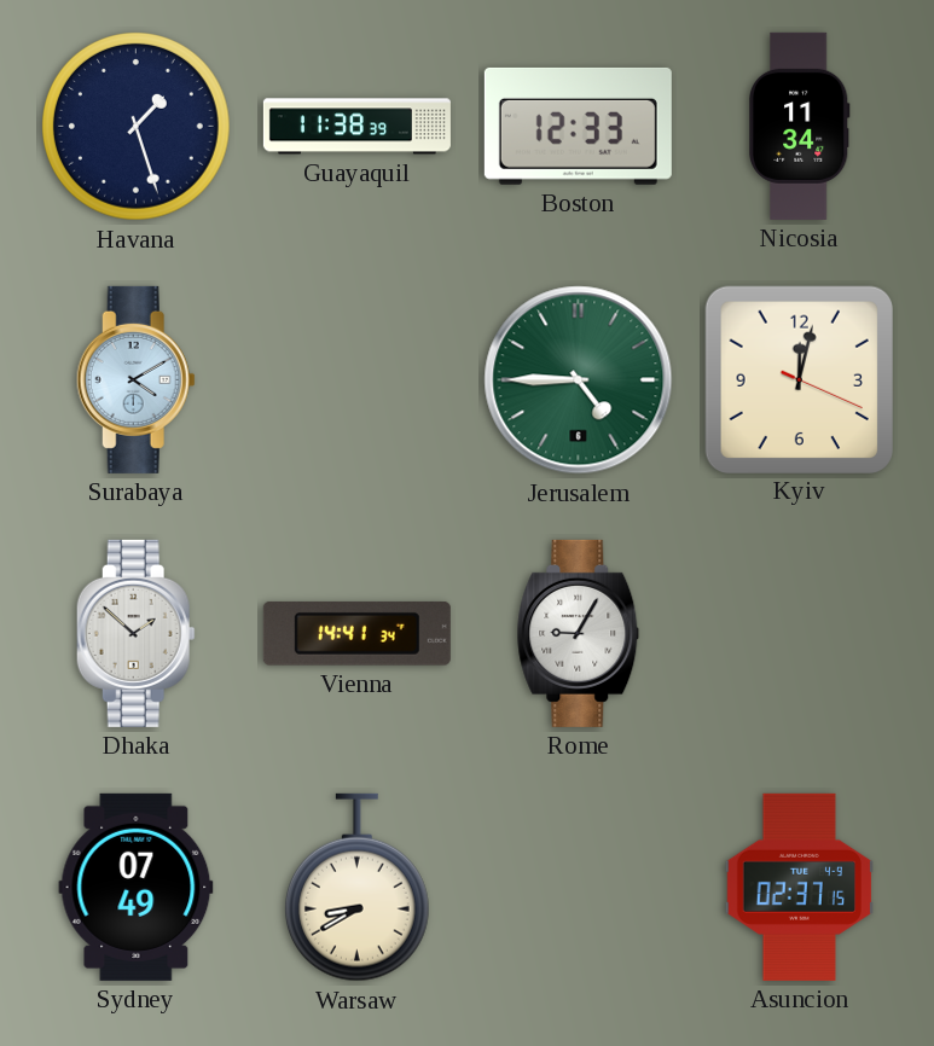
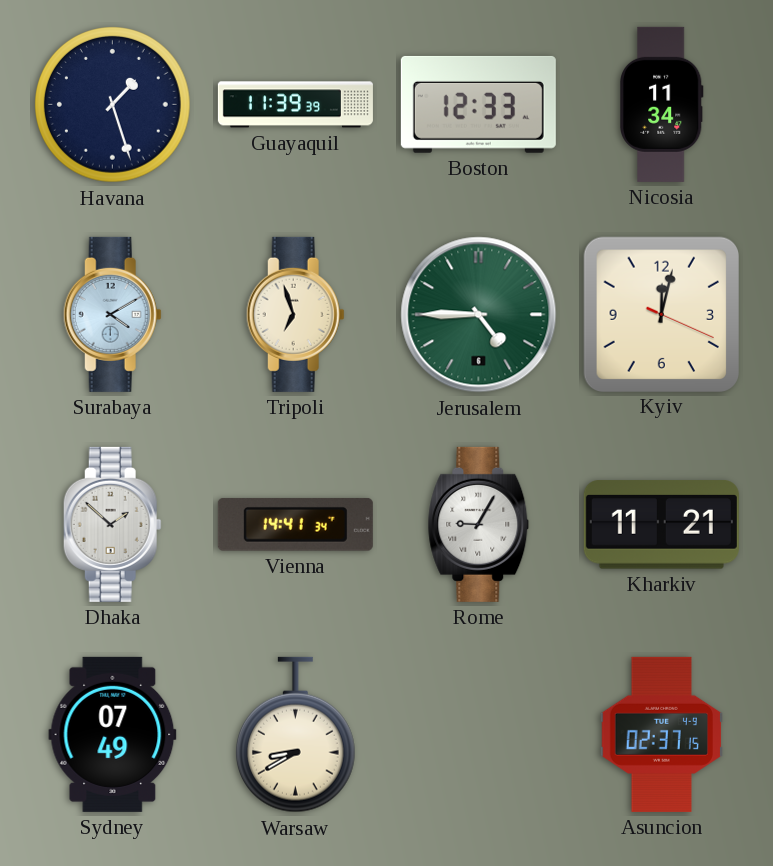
Guayaquil: 11:38 -> 11:39
Tripoli: none -> 6:57
Kharkiv: none -> 11:21
